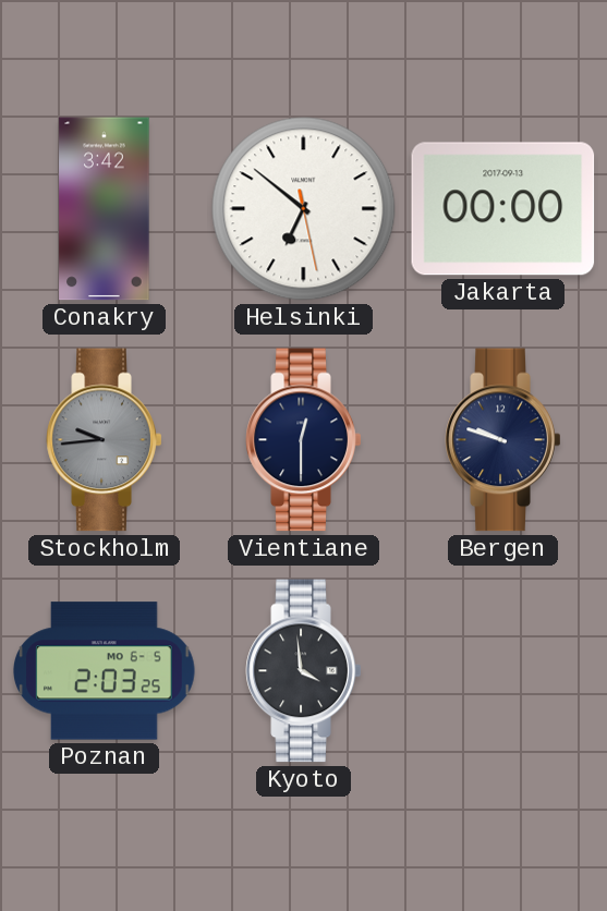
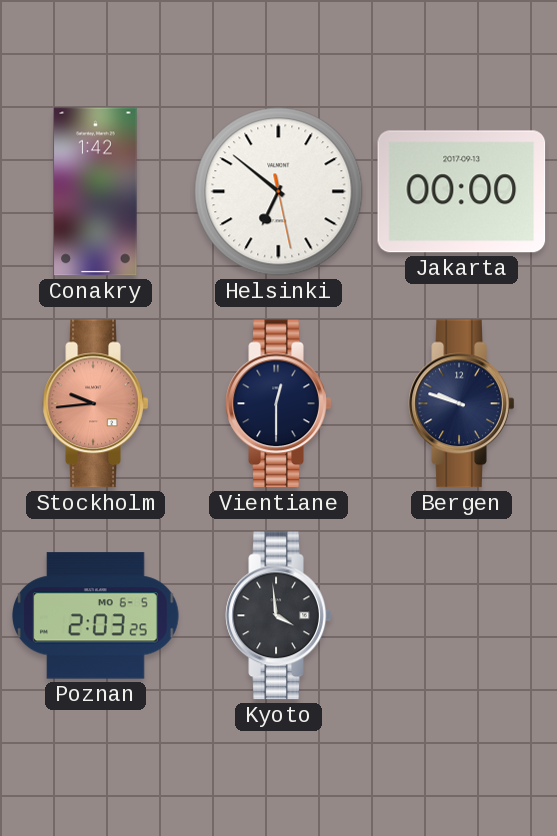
Conakry: 3:42 -> 1:42
Stockholm dial: grey -> salmon
